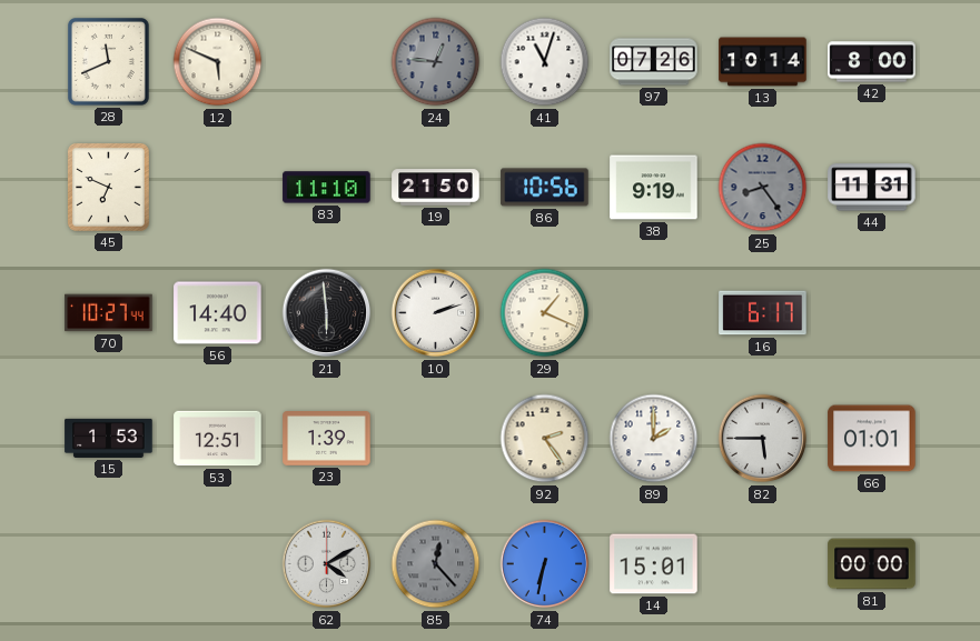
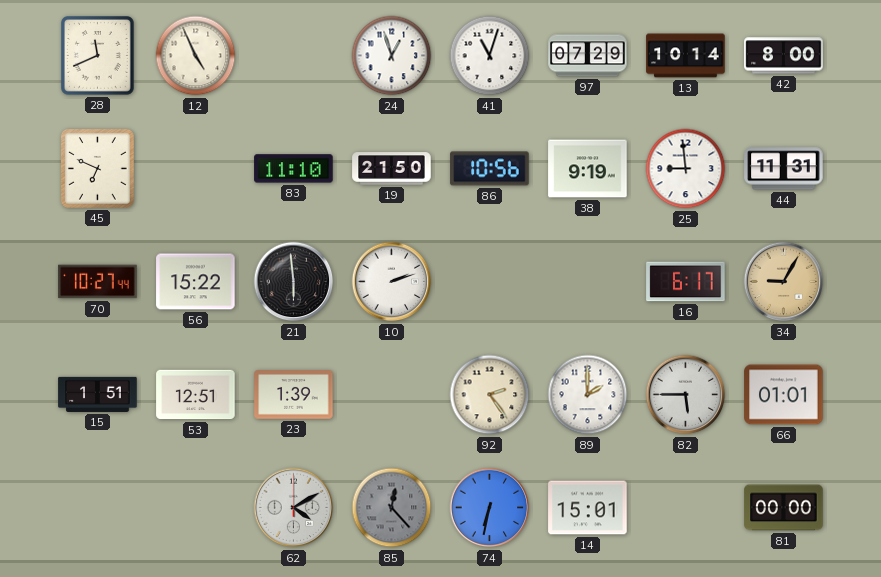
12: 5:49 -> 4:56
24: 12:46 -> 12:57
24 dial: grey -> white
97: 07:26 -> 07:29
25: 8:24 -> 8:59
25 dial: grey -> white
56: 14:40 -> 15:22
29: 1:19 -> none
34: none -> 9:05
15: 1:53 -> 1:51
